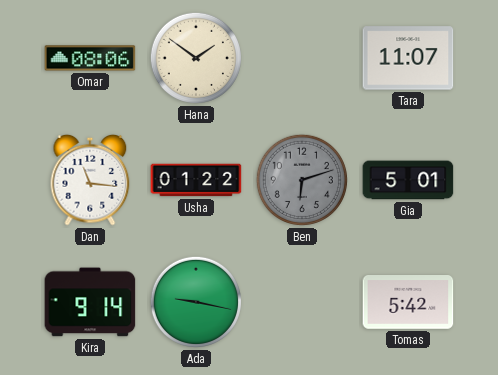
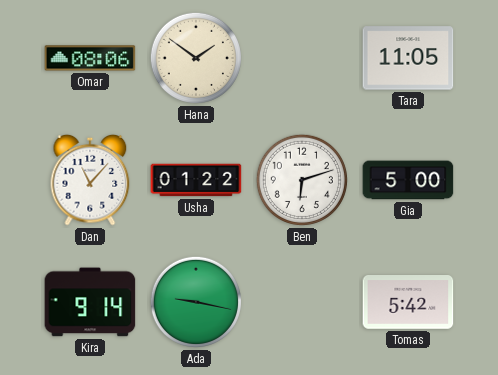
Tara: 11:07 -> 11:05
Dan: 11:16 -> 11:07
Ben dial: grey -> white
Gia: 5:01 -> 5:00
